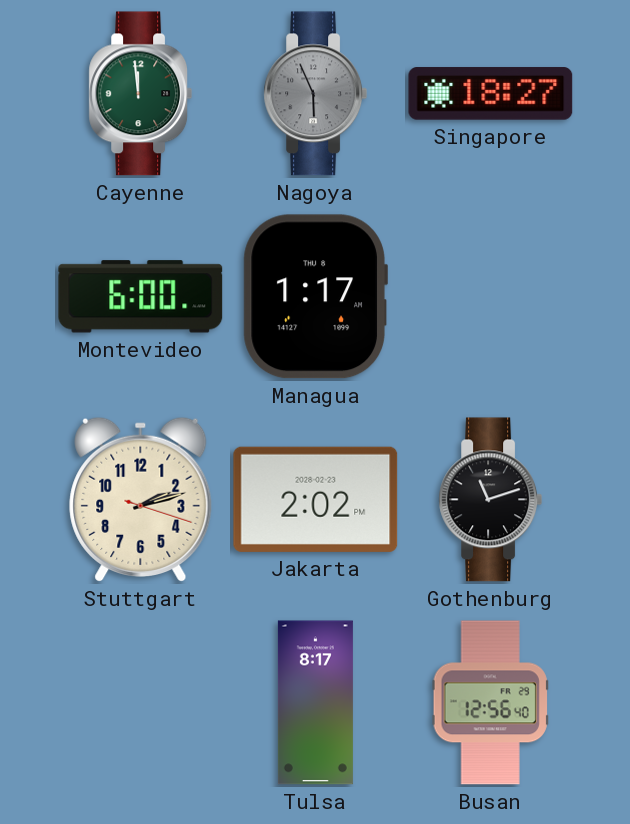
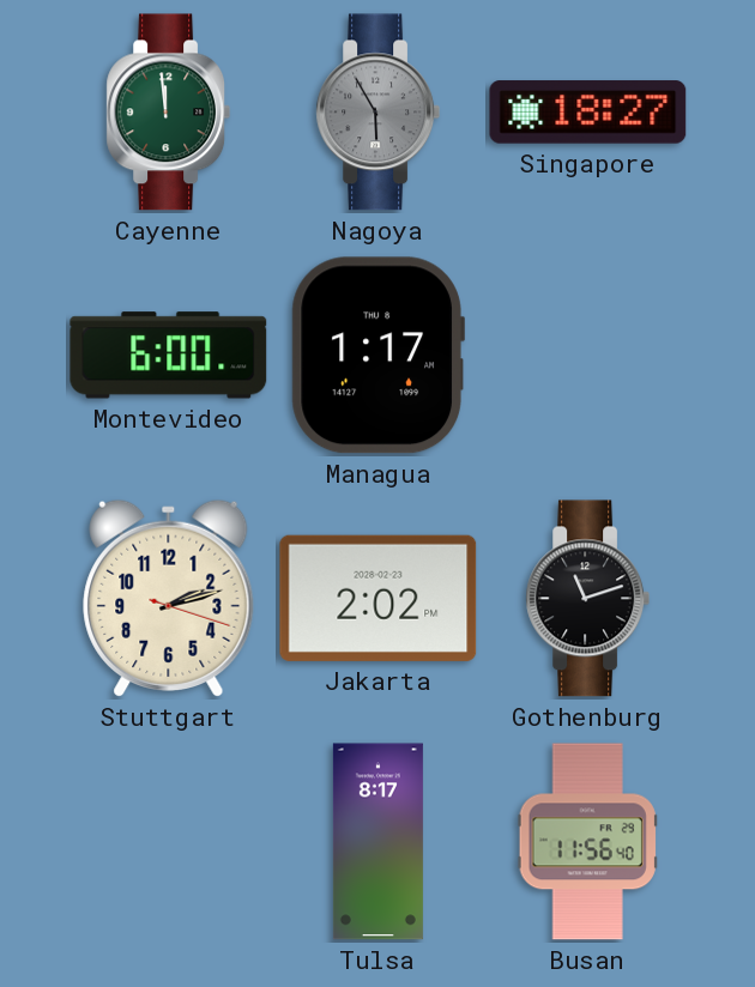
Nagoya: 5:56 -> 5:55
Busan: 12:56 -> 11:56
